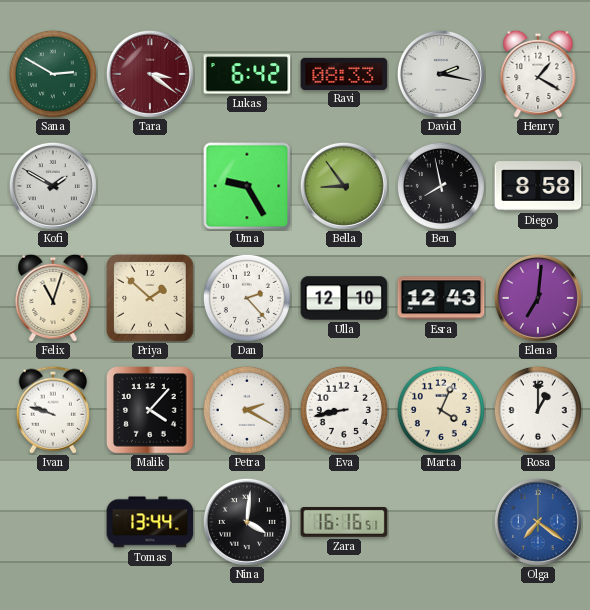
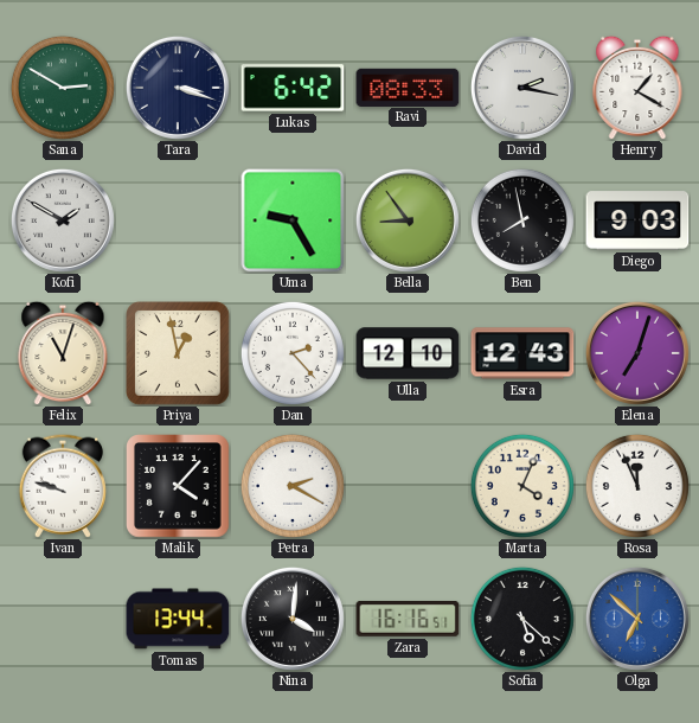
Tara: 3:21 -> 3:18
Tara dial: burgundy -> navy
Diego: 8:58 -> 9:03
Priya: 1:52 -> 12:58
Elena: 7:01 -> 7:03
Eva: 8:43 -> none
Rosa: 1:00 -> 11:56
Sofia: none -> 5:22
Olga: 7:21 -> 6:52
